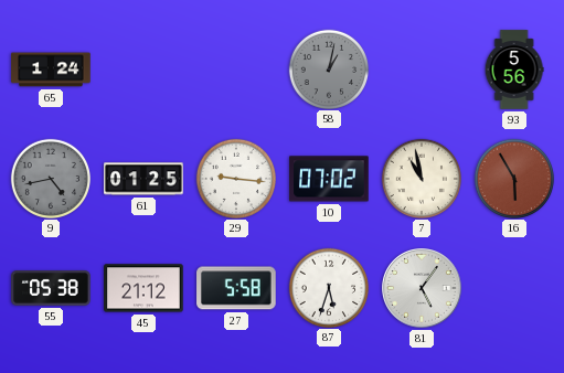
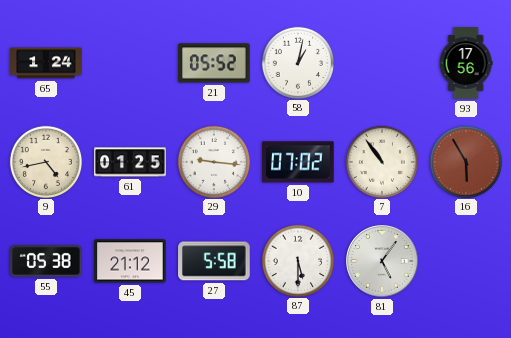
21: none -> 05:52
58 dial: grey -> white
93: 5:56 -> 17:56
9 dial: grey -> cream
7: 10:58 -> 10:54
87: 5:33 -> 5:30
